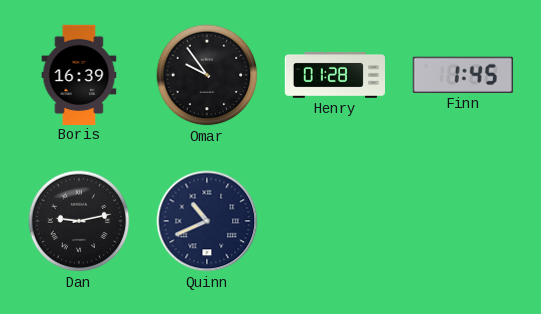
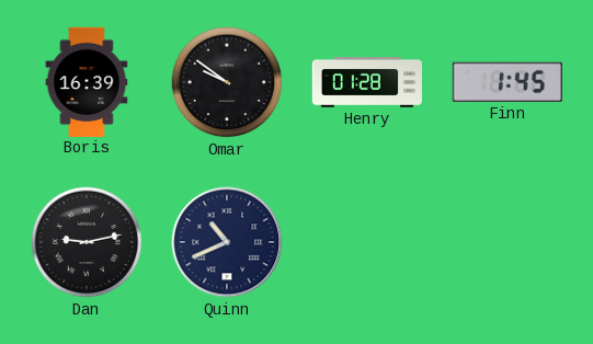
Omar: 9:54 -> 9:51
